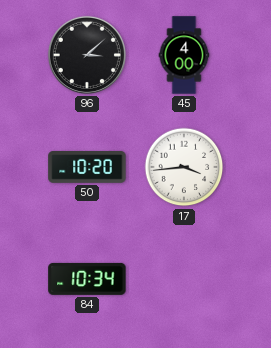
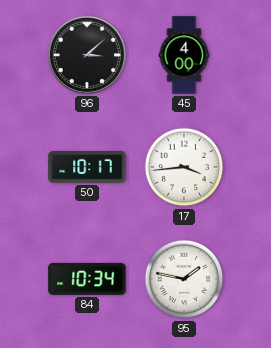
50: 10:20 -> 10:17
95: none -> 1:47
